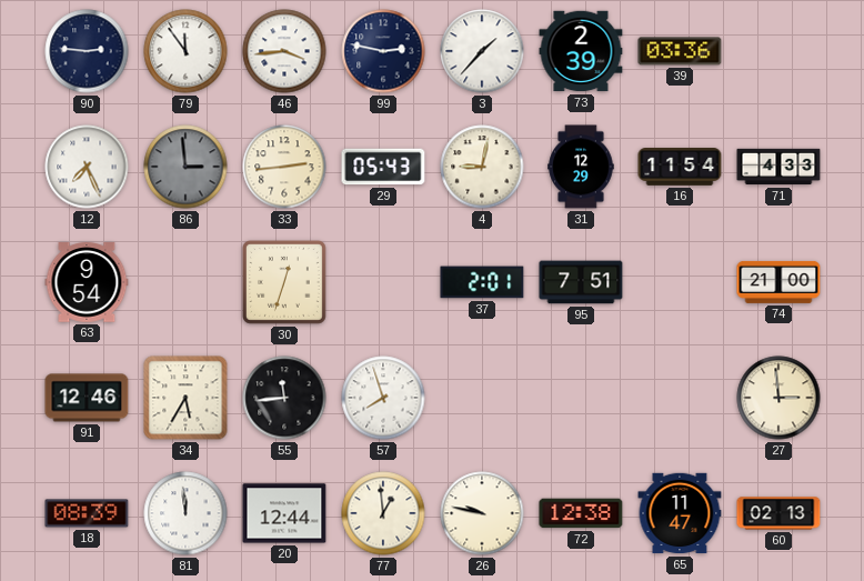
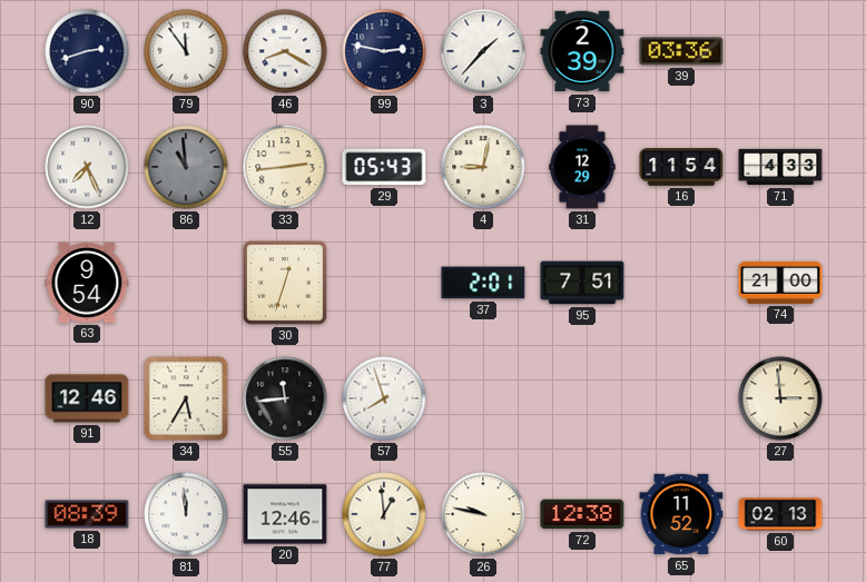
90: 2:46 -> 2:42
46: 3:44 -> 8:20
86: 2:59 -> 10:59
20: 12:44 -> 12:46
65: 11:47 -> 11:52
